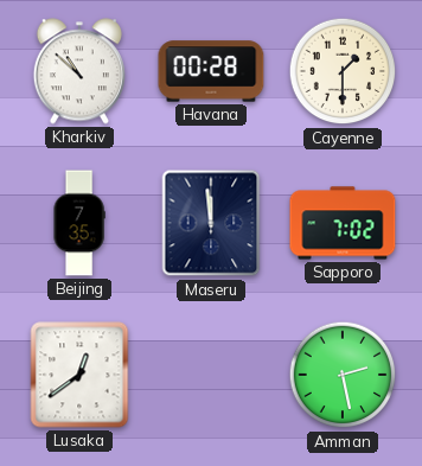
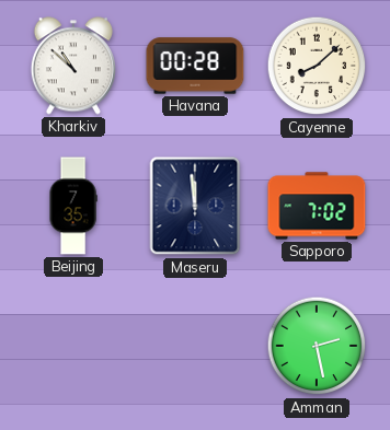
Cayenne: 1:30 -> 8:08
Lusaka: 12:39 -> none
